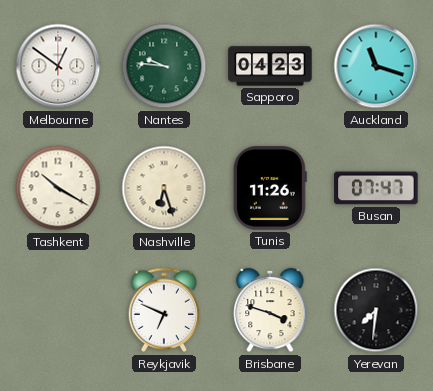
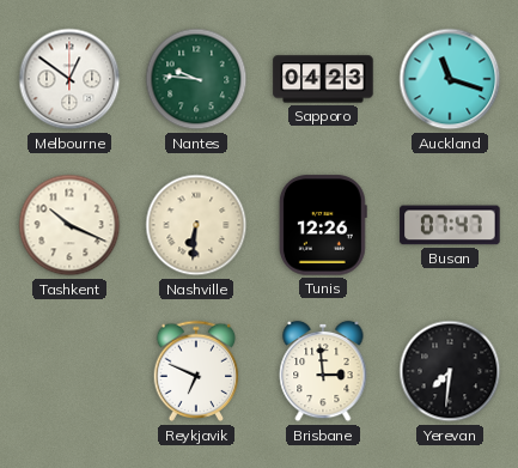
Tashkent: 10:20 -> 10:19
Nashville: 6:27 -> 6:31
Tunis: 11:26 -> 12:26
Brisbane: 3:48 -> 2:59
